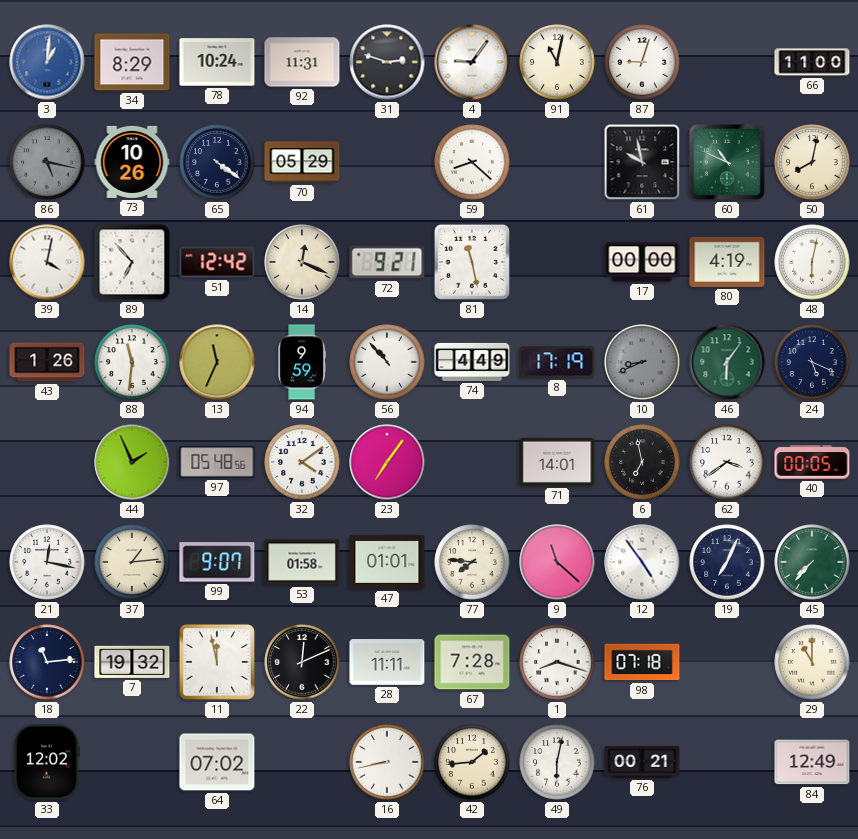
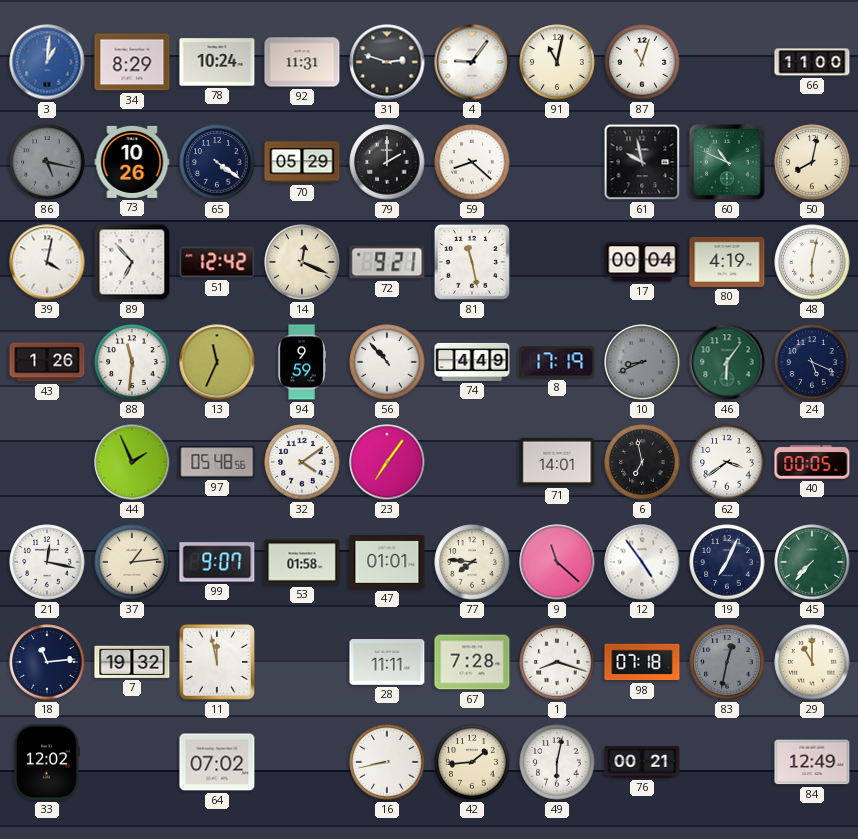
87: 9:03 -> 11:03
79: none -> 2:00
17: 00:00 -> 00:04
22: 12:11 -> none
83: none -> 12:32
